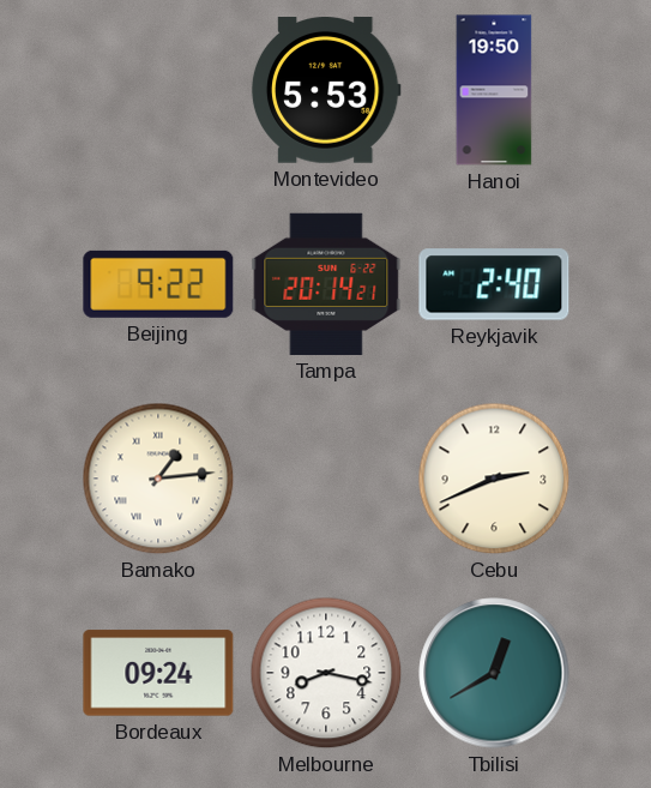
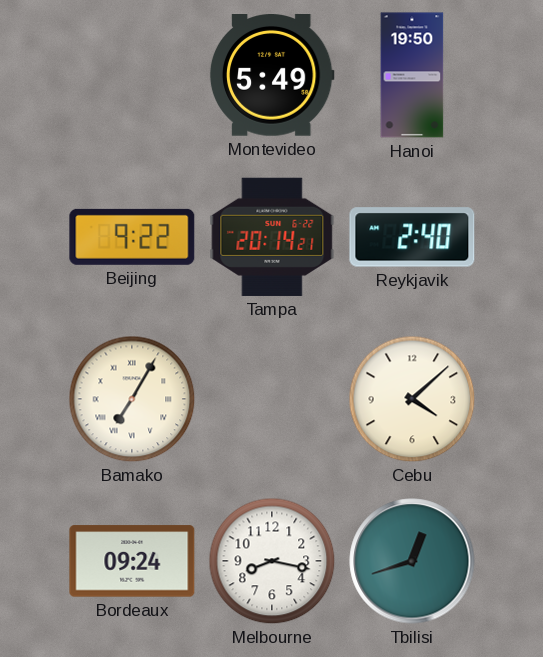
Montevideo: 5:53 -> 5:49
Bamako: 1:14 -> 7:05
Cebu: 2:41 -> 4:08
Tbilisi: 12:40 -> 12:42
